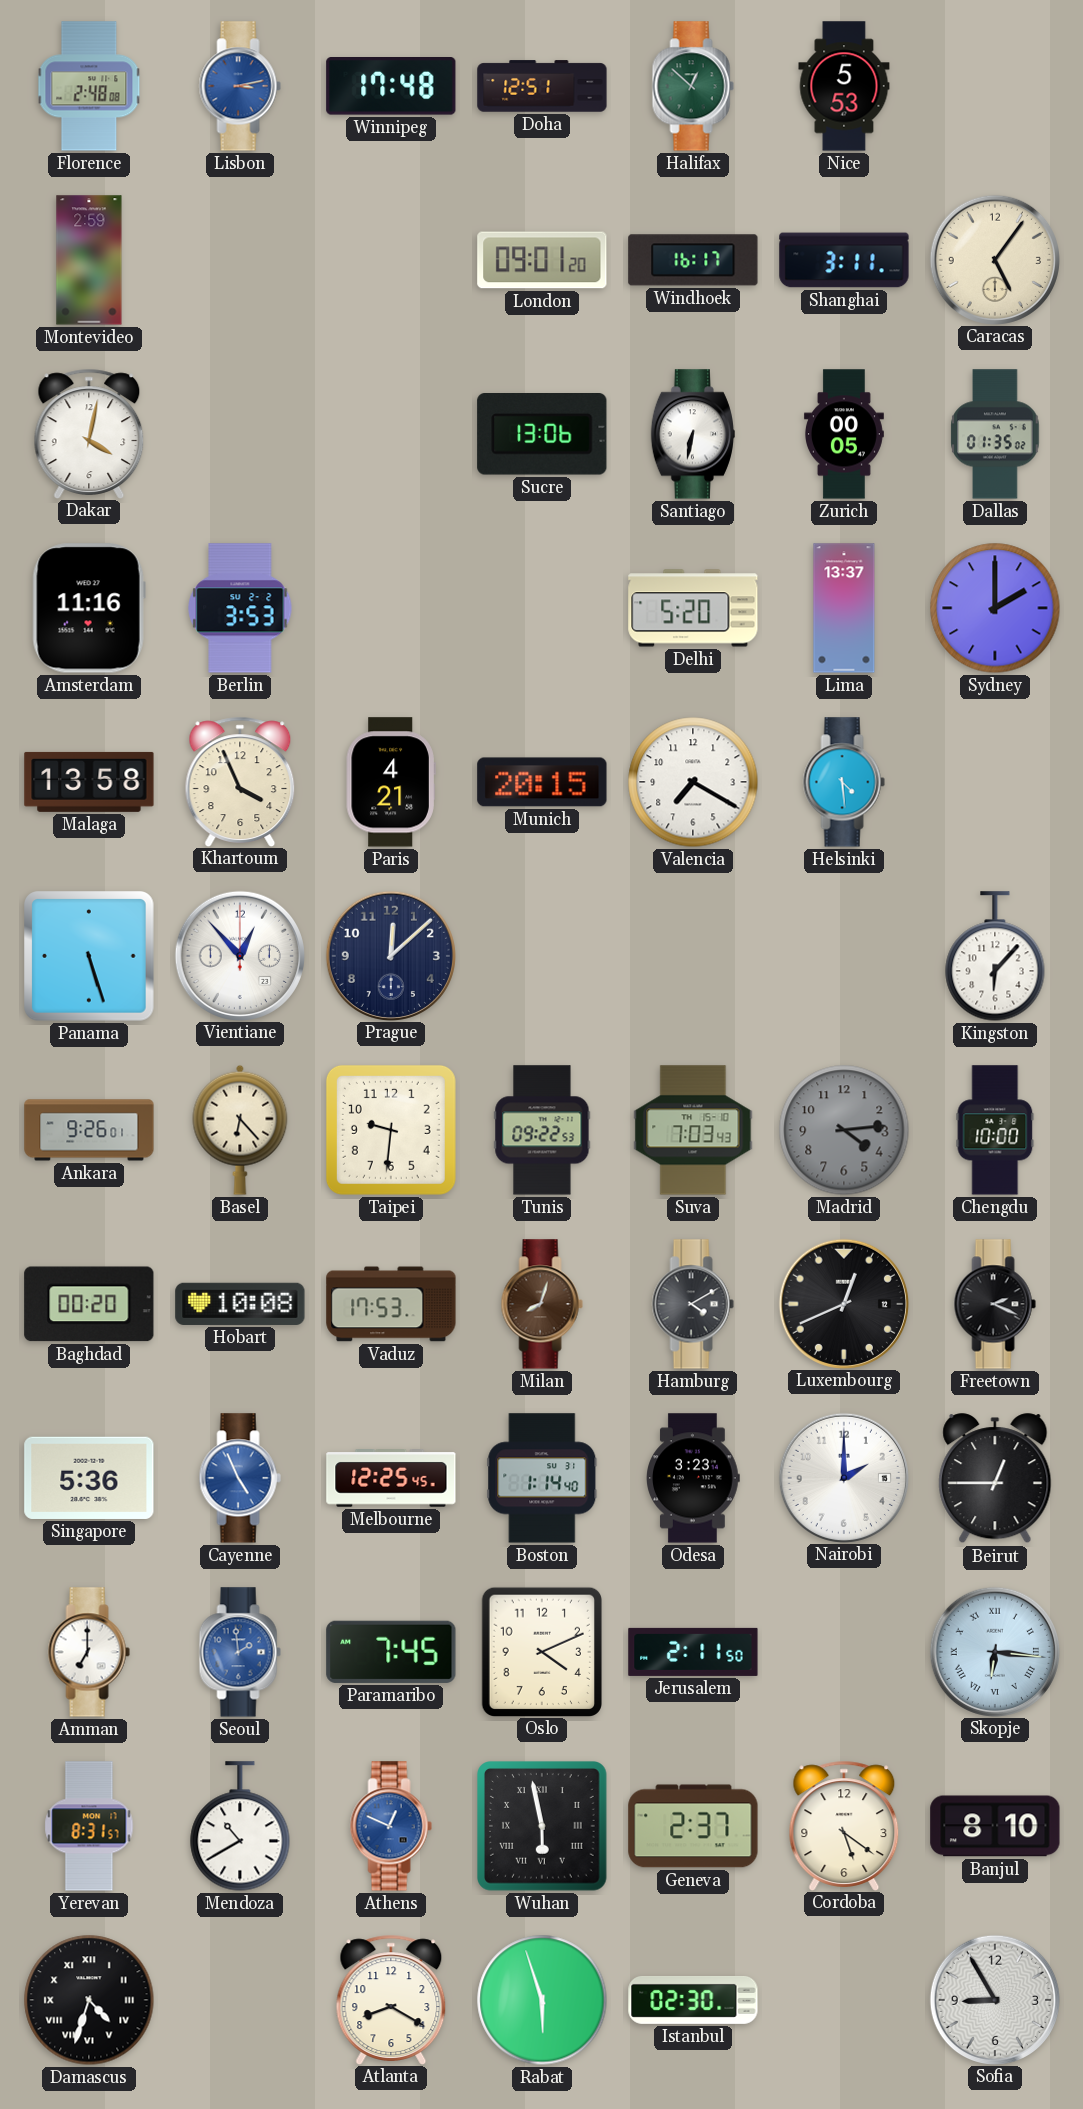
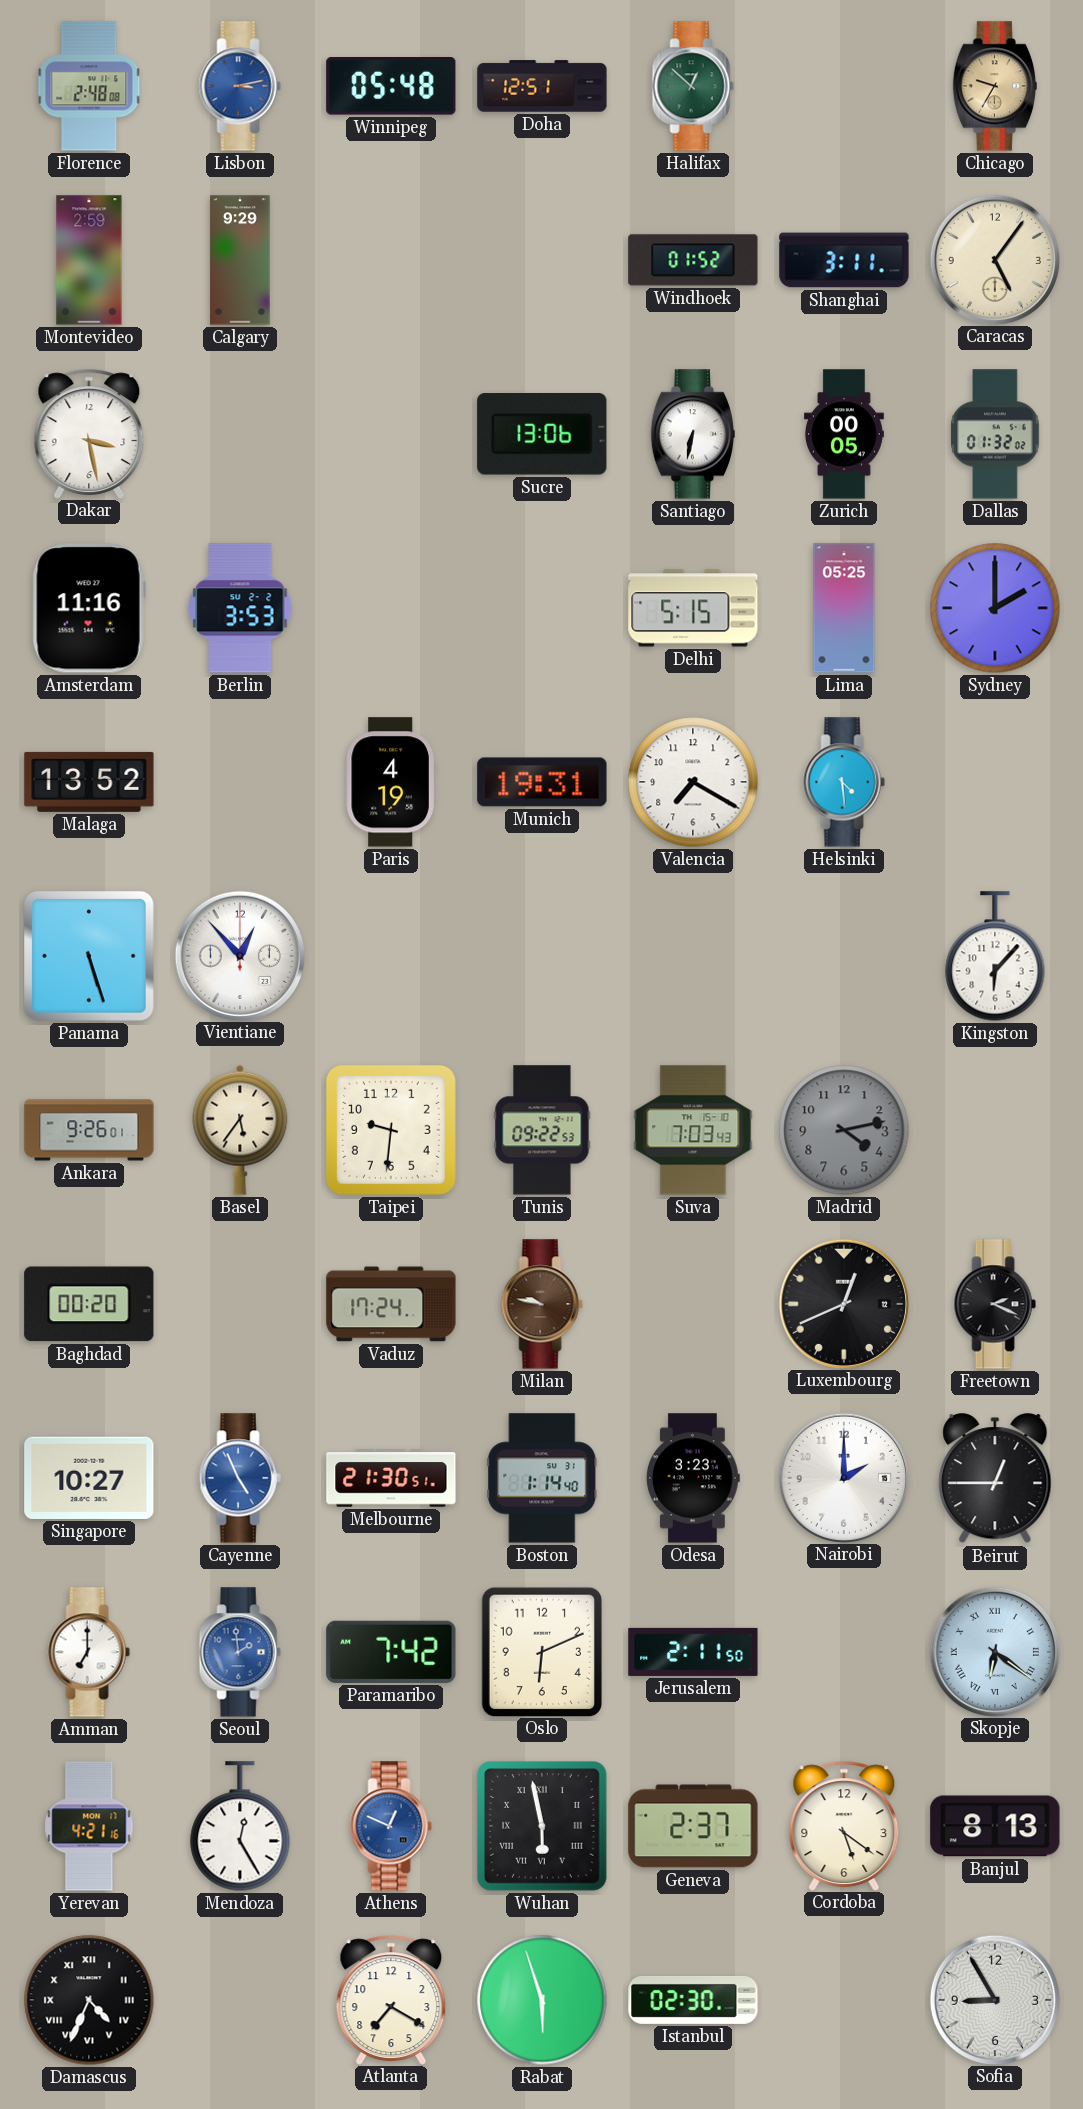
Winnipeg: 17:48 -> 05:48
Nice: 5:53 -> none
Chicago: none -> 9:35
Calgary: none -> 9:29
London: 09:01 -> none
Windhoek: 16:17 -> 01:52
Dakar: 4:02 -> 3:28
Dallas: 01:35 -> 01:32
Delhi: 5:20 -> 5:15
Lima: 13:37 -> 05:25
Malaga: 13:58 -> 13:52
Khartoum: 3:56 -> none
Paris: 4:21 -> 4:19
Munich: 20:15 -> 19:31
Prague: 12:08 -> none
Basel: 6:23 -> 5:36
Madrid: 4:14 -> 4:13
Chengdu: 10:00 -> none
Hobart: 10:08 -> none
Vaduz: 17:53 -> 17:24
Milan: 8:03 -> 9:47
Hamburg: 4:10 -> none
Singapore: 5:36 -> 10:27
Melbourne: 12:25 -> 21:30
Paramaribo: 7:45 -> 7:42
Oslo: 4:11 -> 6:11
Skopje: 6:16 -> 6:21
Yerevan: 8:31 -> 4:21
Mendoza: 10:40 -> 12:25
Banjul: 8:10 -> 8:13
Damascus: 4:33 -> 4:34
Atlanta: 8:20 -> 7:20
